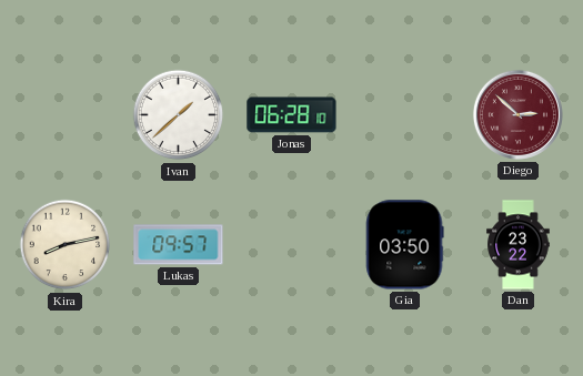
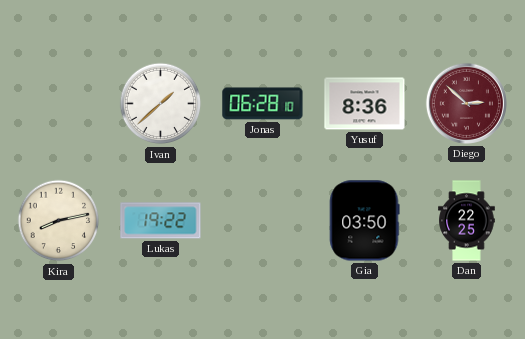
Yusuf: none -> 8:36
Lukas: 09:57 -> 19:22
Dan: 23:22 -> 22:25
